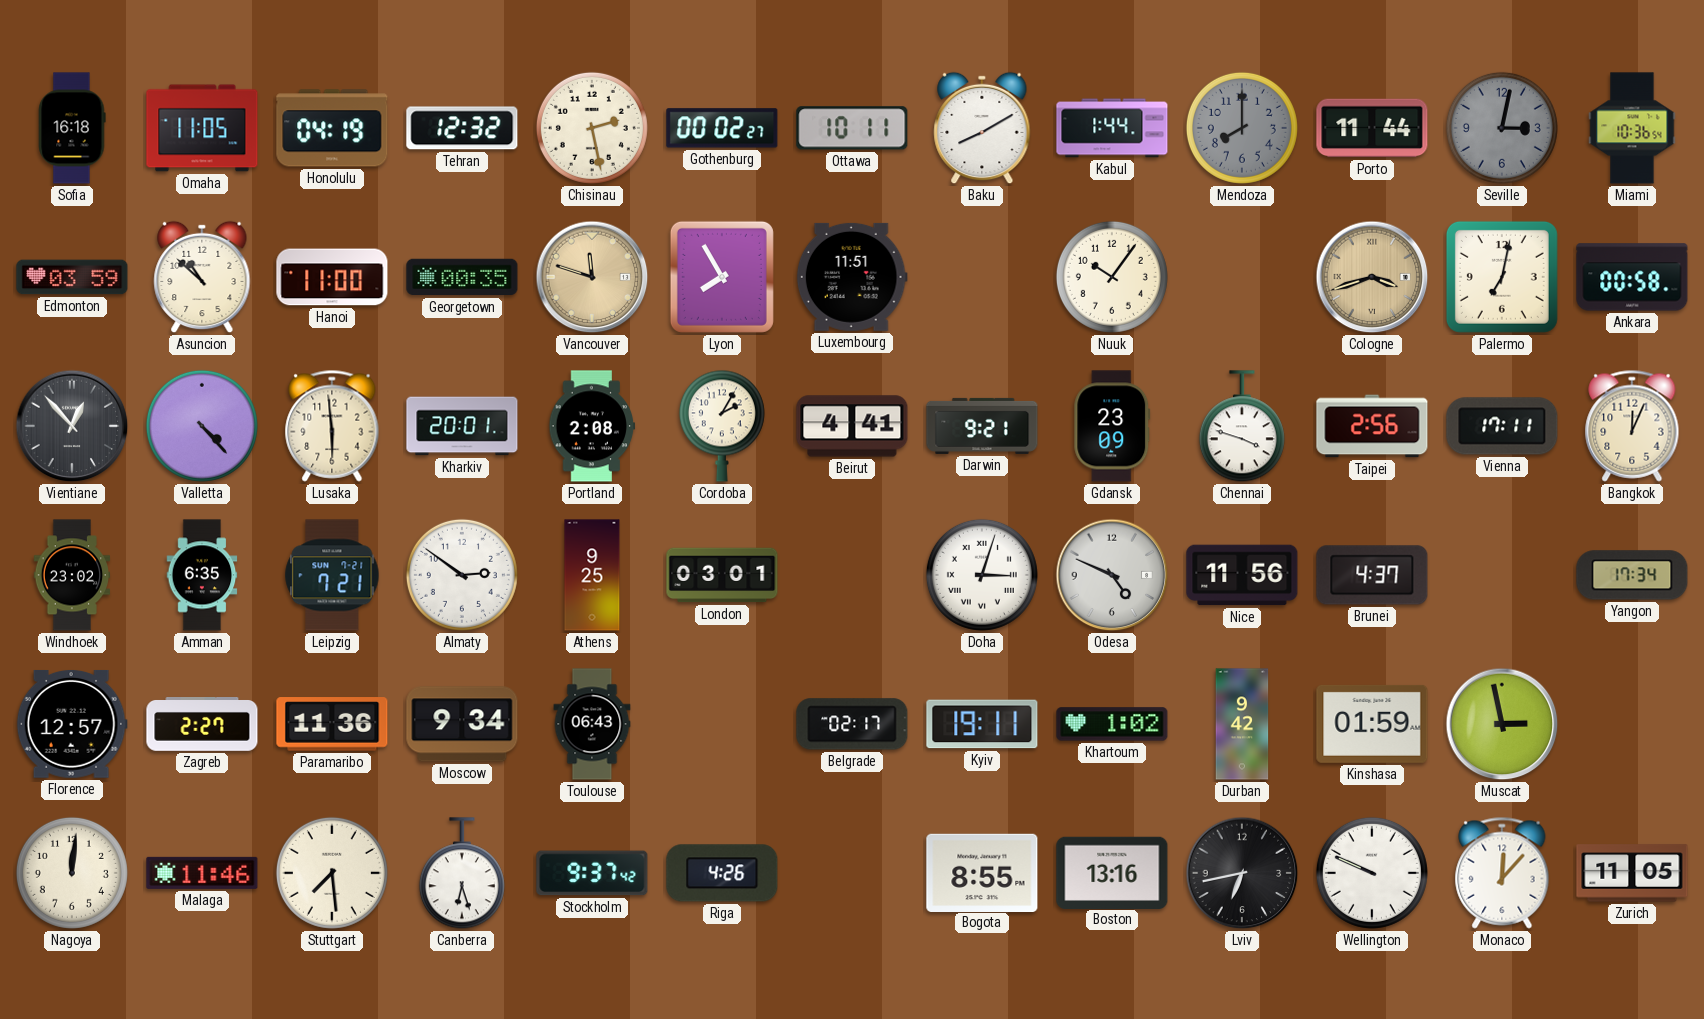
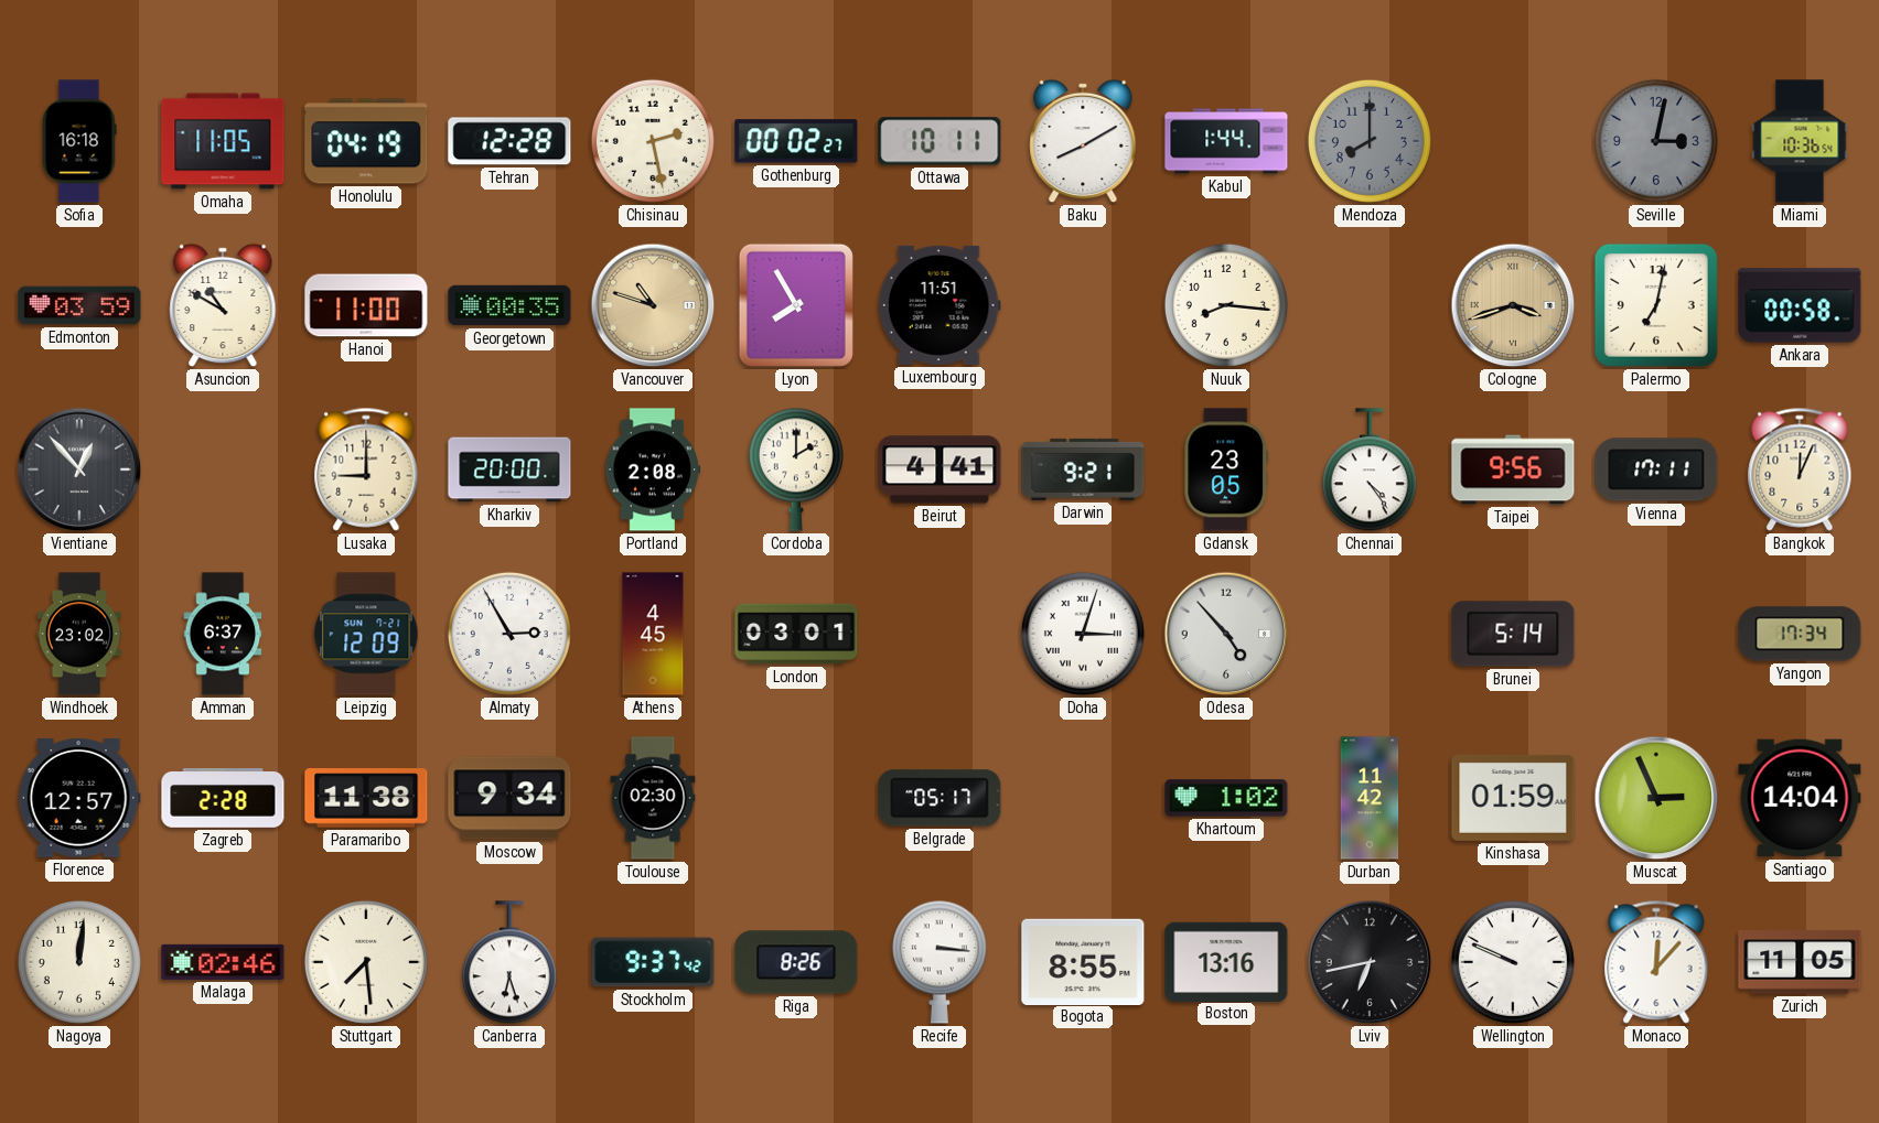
Tehran: 12:32 -> 12:28
Porto: 11:44 -> none
Asuncion: 10:52 -> 10:50
Vancouver: 11:48 -> 10:48
Nuuk: 10:06 -> 8:16
Valletta: 4:23 -> none
Lusaka: 5:59 -> 9:00
Kharkiv: 20:01 -> 20:00
Cordoba: 2:05 -> 2:00
Gdansk: 23:09 -> 23:05
Chennai: 3:48 -> 4:24
Taipei: 2:56 -> 9:56
Amman: 6:35 -> 6:37
Leipzig: 7:21 -> 12:09
Almaty: 2:51 -> 2:55
Athens: 9:25 -> 4:45
Odesa: 4:49 -> 4:53
Nice: 11:56 -> none
Brunei: 4:37 -> 5:14
Zagreb: 2:27 -> 2:28
Paramaribo: 11:36 -> 11:38
Toulouse: 06:43 -> 02:30
Belgrade: 02:17 -> 05:17
Kyiv: 19:11 -> none
Durban: 9:42 -> 11:42
Muscat: 2:58 -> 2:56
Santiago: none -> 14:04
Malaga: 11:46 -> 02:46
Riga: 4:26 -> 8:26
Recife: none -> 3:16
